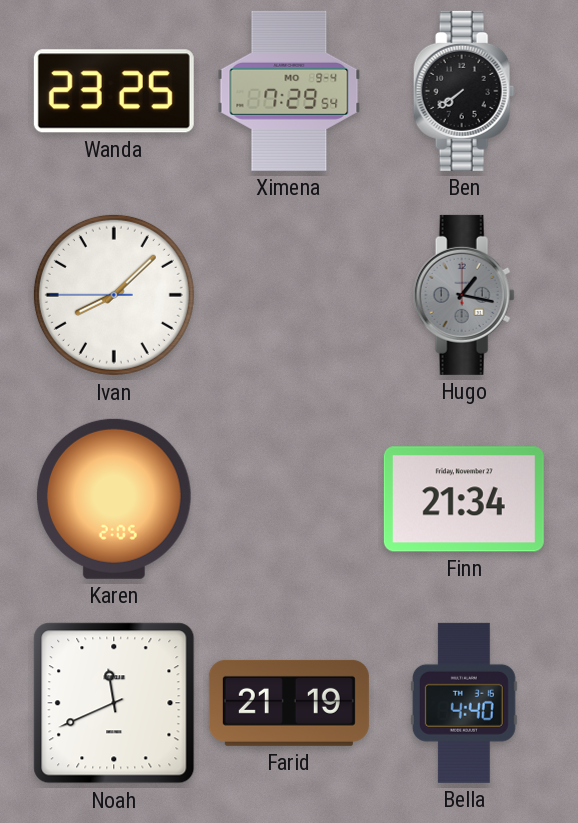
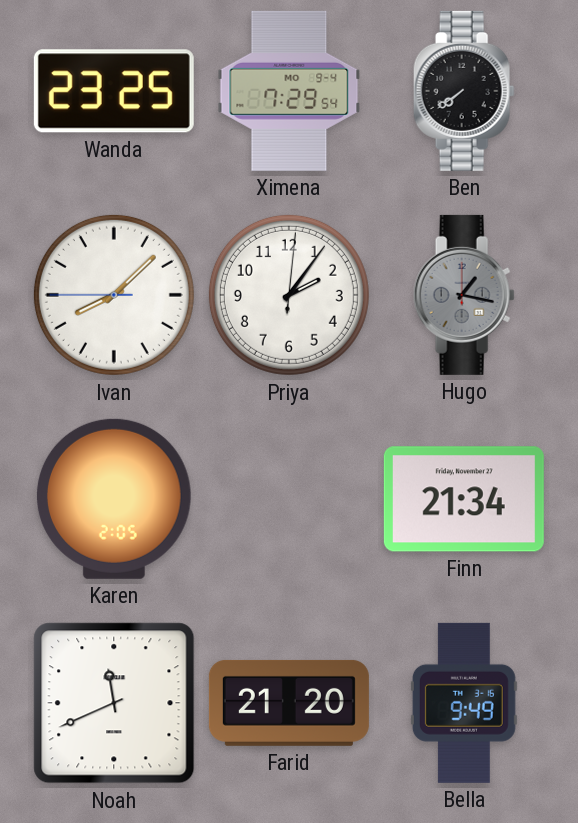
Priya: none -> 2:06
Farid: 21:19 -> 21:20
Bella: 4:40 -> 9:49
